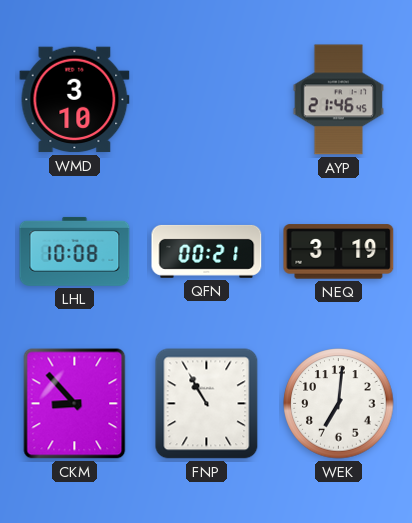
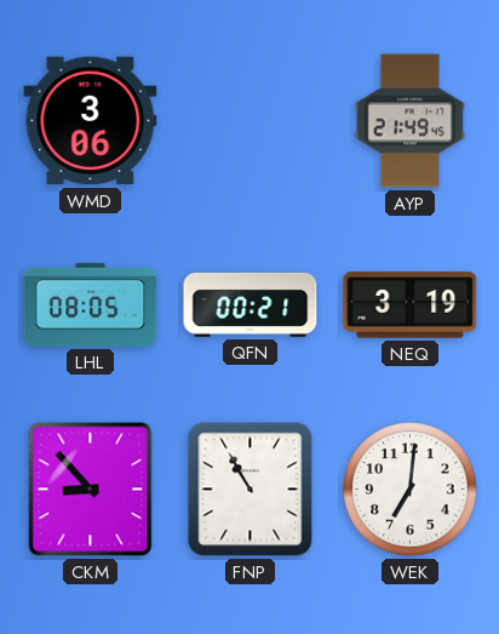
WMD: 3:10 -> 3:06
AYP: 21:46 -> 21:49
LHL: 10:08 -> 08:05
